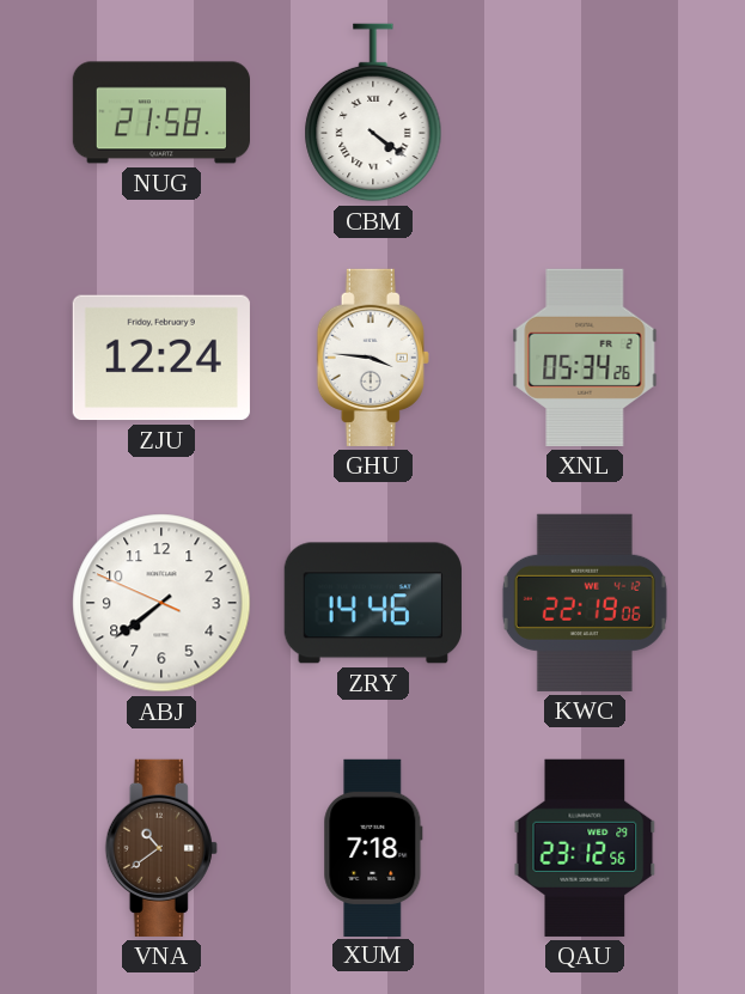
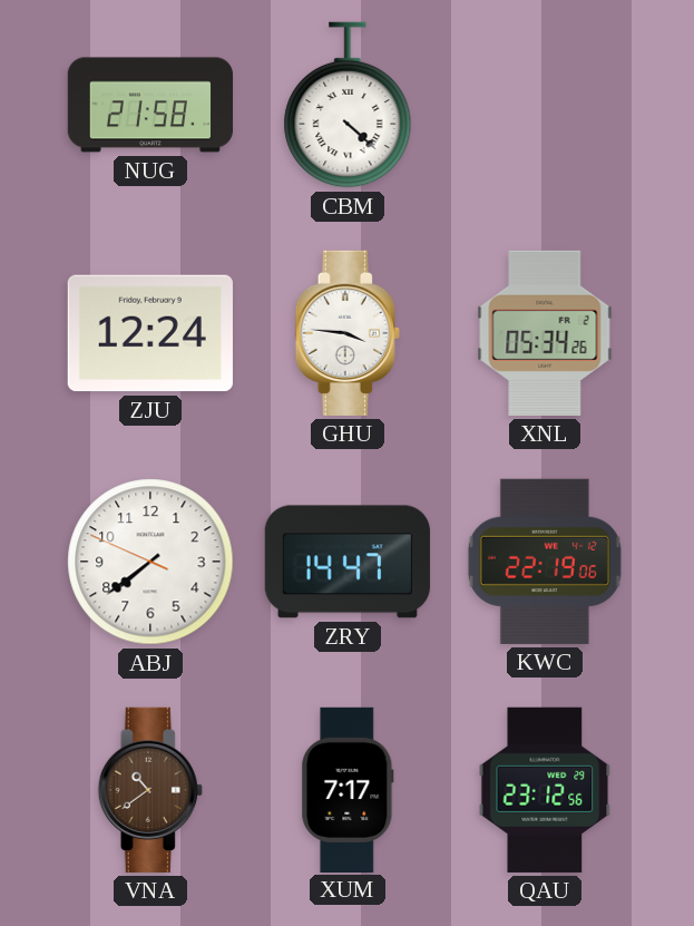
CBM: 4:21 -> 4:22
ZRY: 14:46 -> 14:47
XUM: 7:18 -> 7:17
